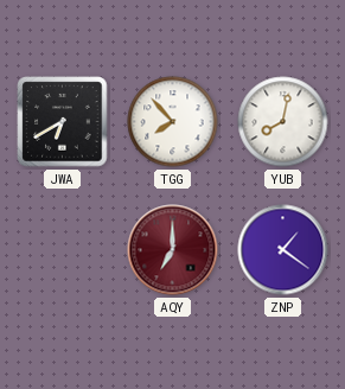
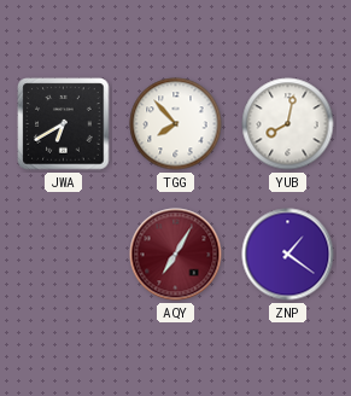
AQY: 7:00 -> 7:05
